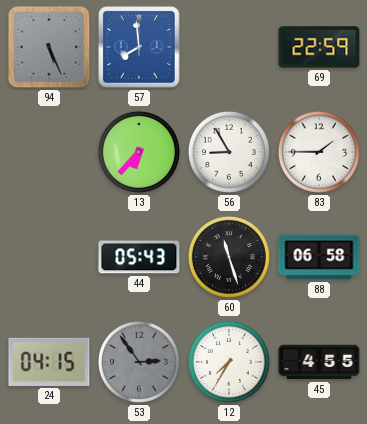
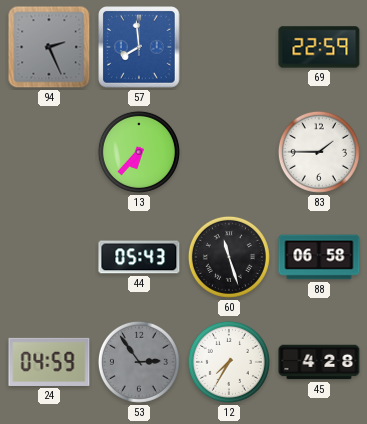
94: 5:26 -> 2:26
56: 8:55 -> none
24: 04:15 -> 04:59
45: 4:55 -> 4:28
